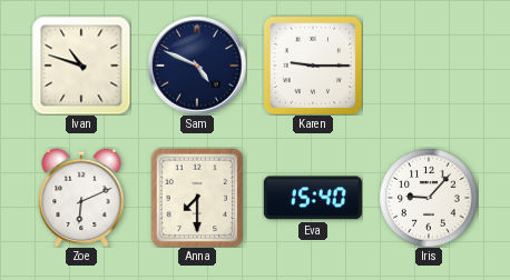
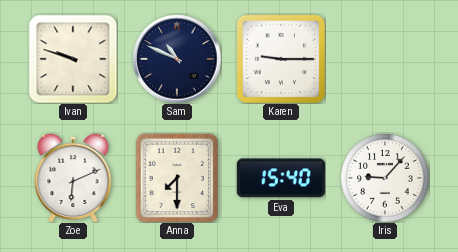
Ivan: 10:48 -> 9:48
Sam: 4:49 -> 10:49
